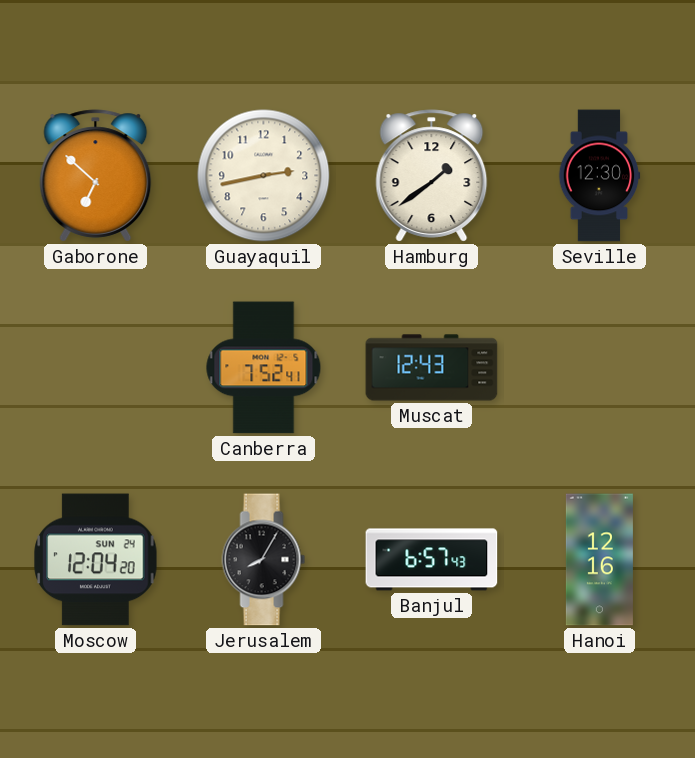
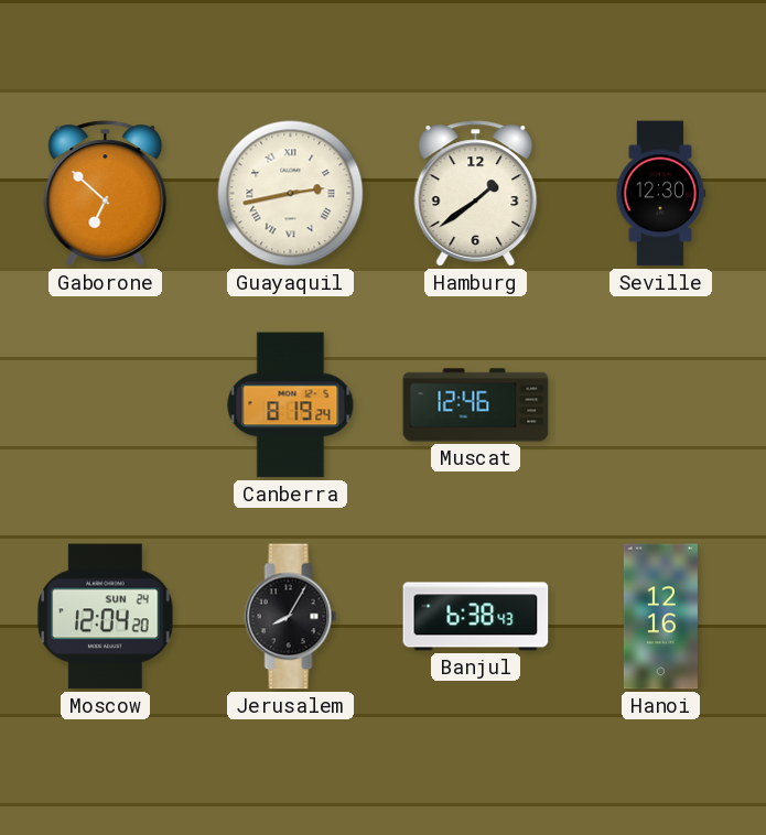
Guayaquil numerals: Arabic -> Roman
Canberra: 7:52 -> 8:19
Muscat: 12:43 -> 12:46
Banjul: 6:57 -> 6:38
